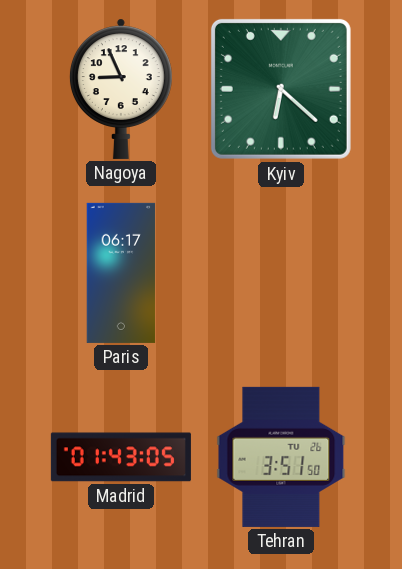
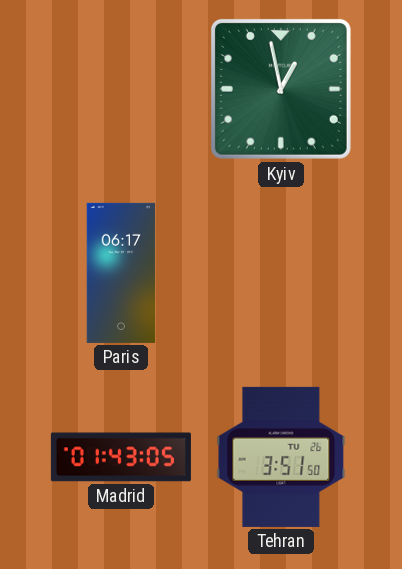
Nagoya: 8:56 -> none
Kyiv: 6:22 -> 12:58
